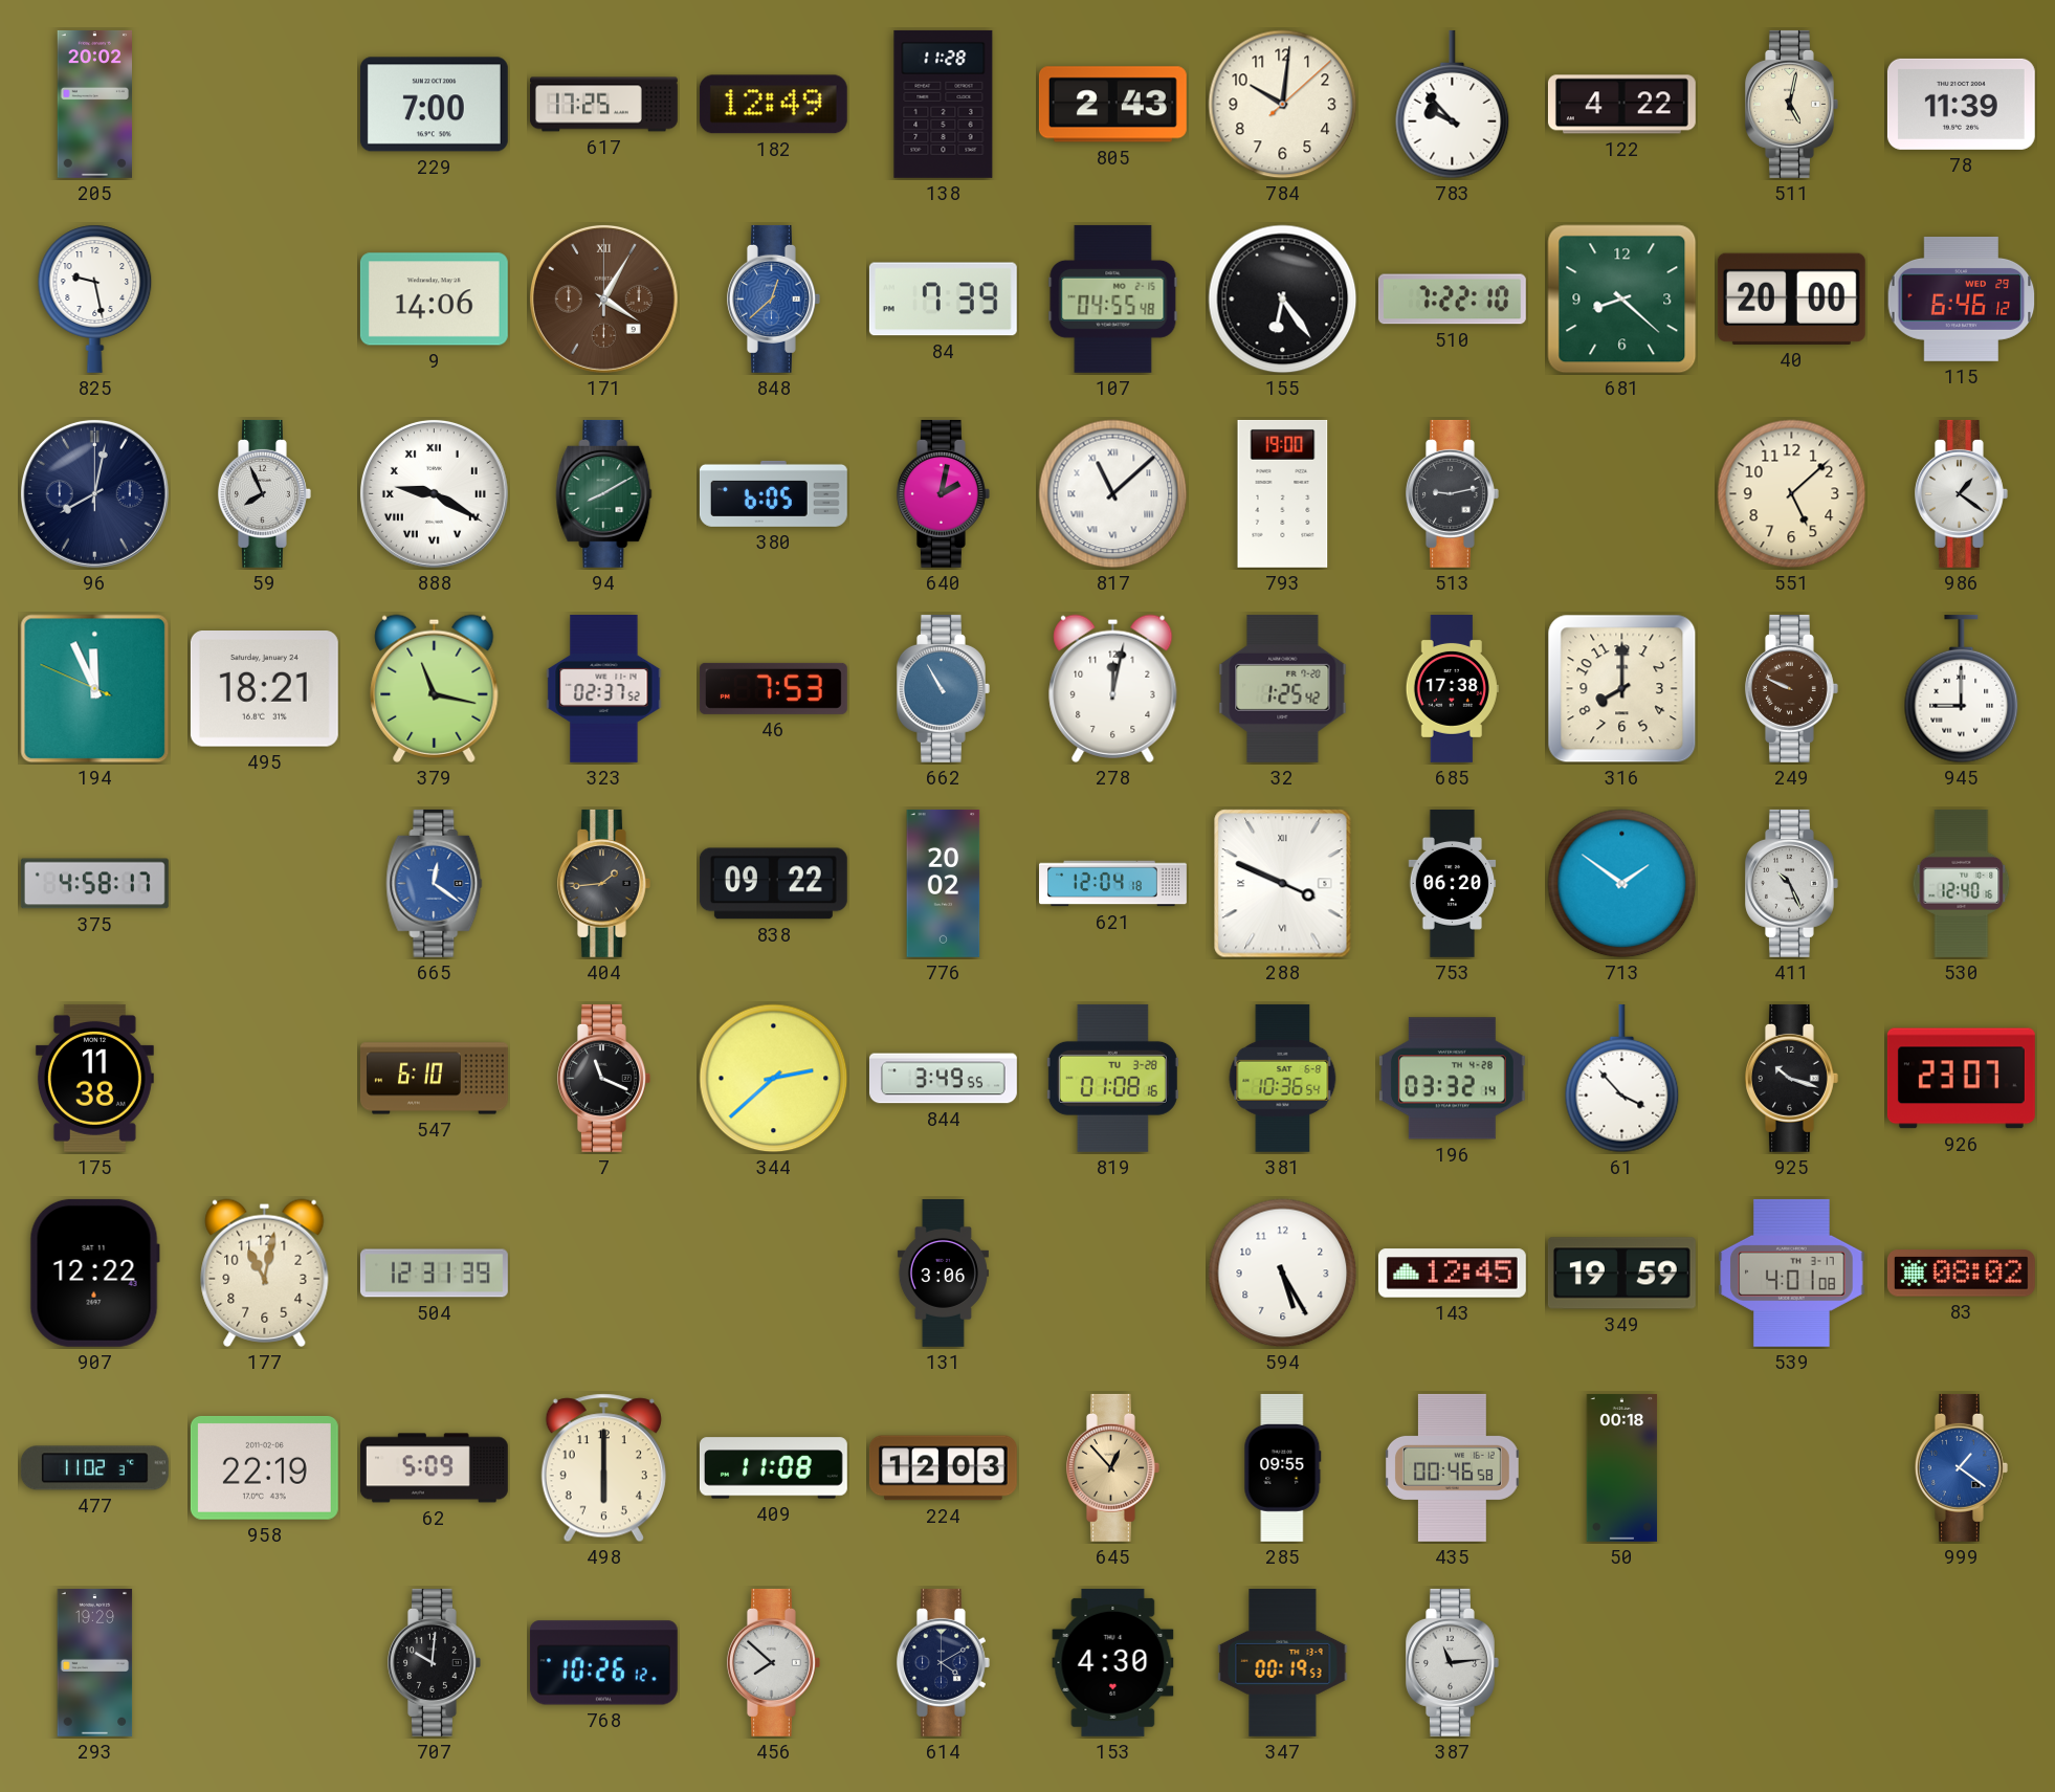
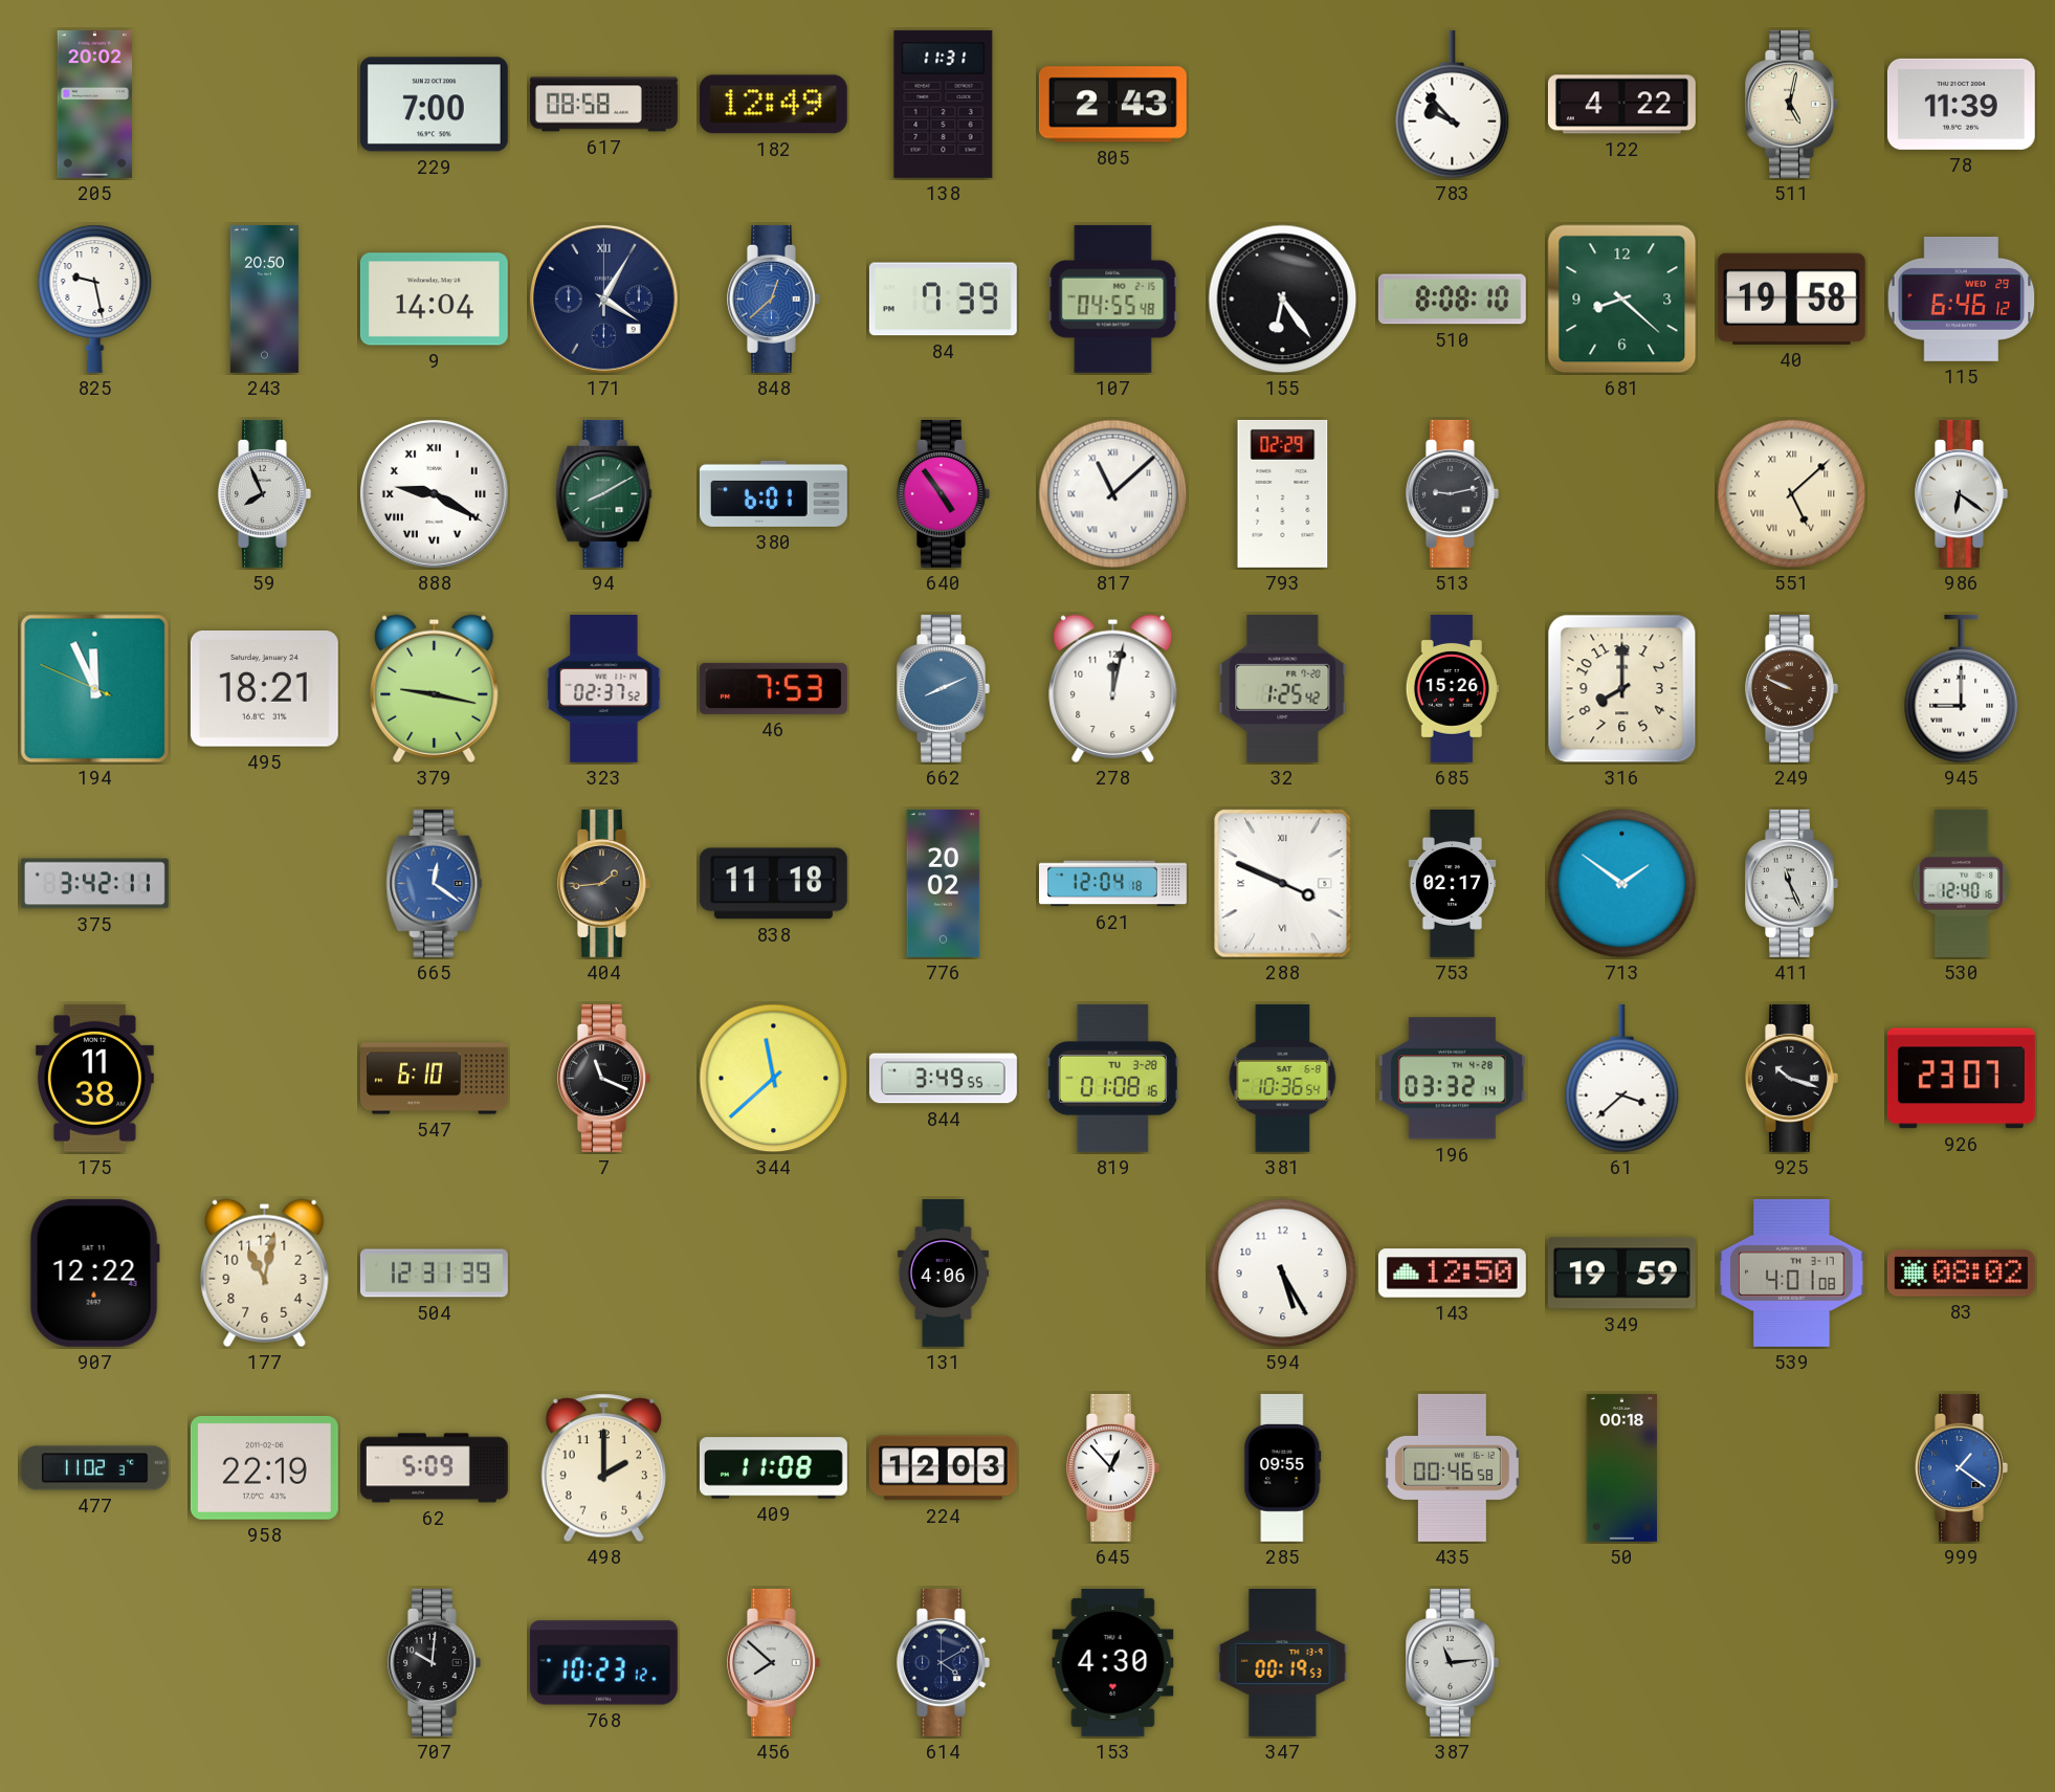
617: 17:25 -> 08:58
138: 11:28 -> 11:31
784: 10:01 -> none
243: none -> 20:50
9: 14:06 -> 14:04
171 dial: brown -> navy
510: 7:22 -> 8:08
40: 20:00 -> 19:58
96: 8:02 -> none
380: 6:05 -> 6:01
640: 2:02 -> 4:54
793: 19:00 -> 02:29
551 numerals: Arabic -> Roman
986: 1:21 -> 6:21
379: 11:17 -> 9:17
662: 10:55 -> 8:11
685: 17:38 -> 15:26
375: 4:58 -> 3:42
838: 09:22 -> 11:18
753: 06:20 -> 02:17
411: 10:26 -> 11:26
344: 2:38 -> 11:38
61: 3:53 -> 3:38
131: 3:06 -> 4:06
143: 12:45 -> 12:50
498: 6:00 -> 2:00
645 dial: champagne -> white
293: 19:29 -> none
768: 10:26 -> 10:23
